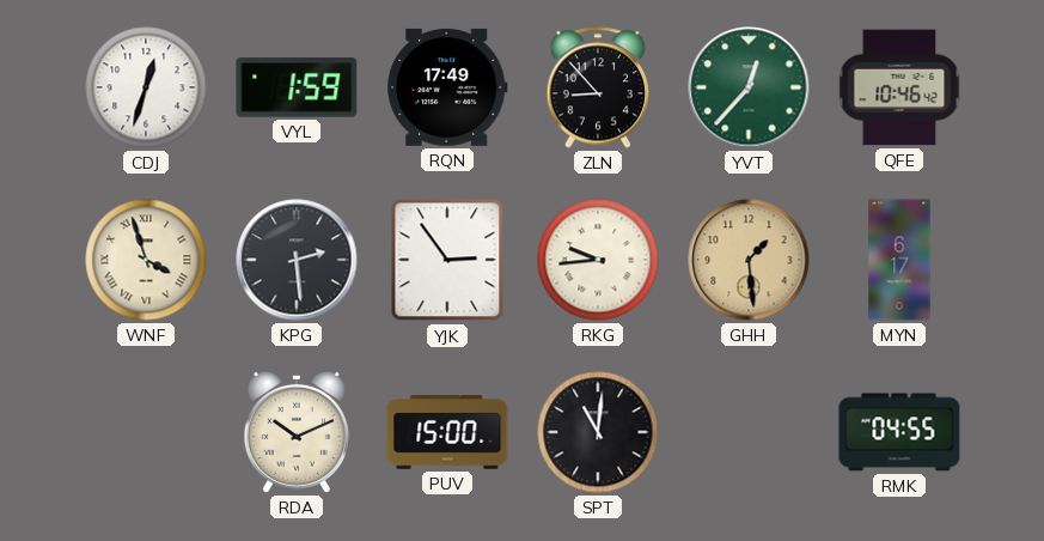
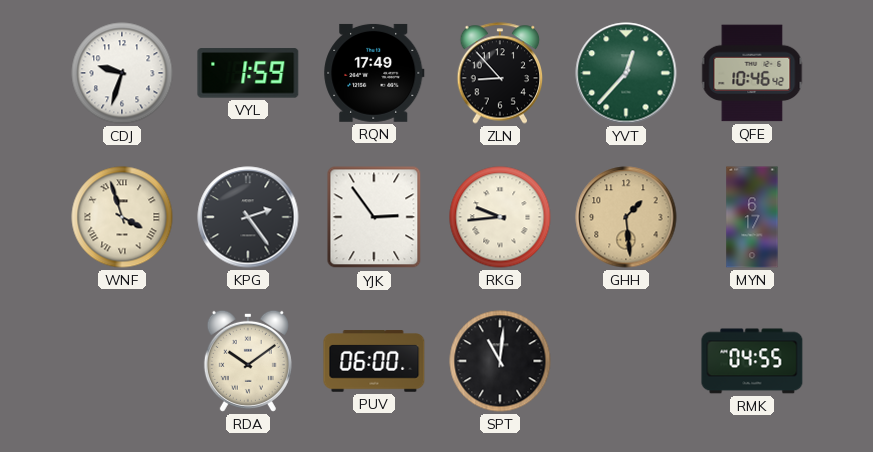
CDJ: 12:33 -> 9:33
KPG: 2:29 -> 2:24
RDA: 10:11 -> 10:09
PUV: 15:00 -> 06:00
